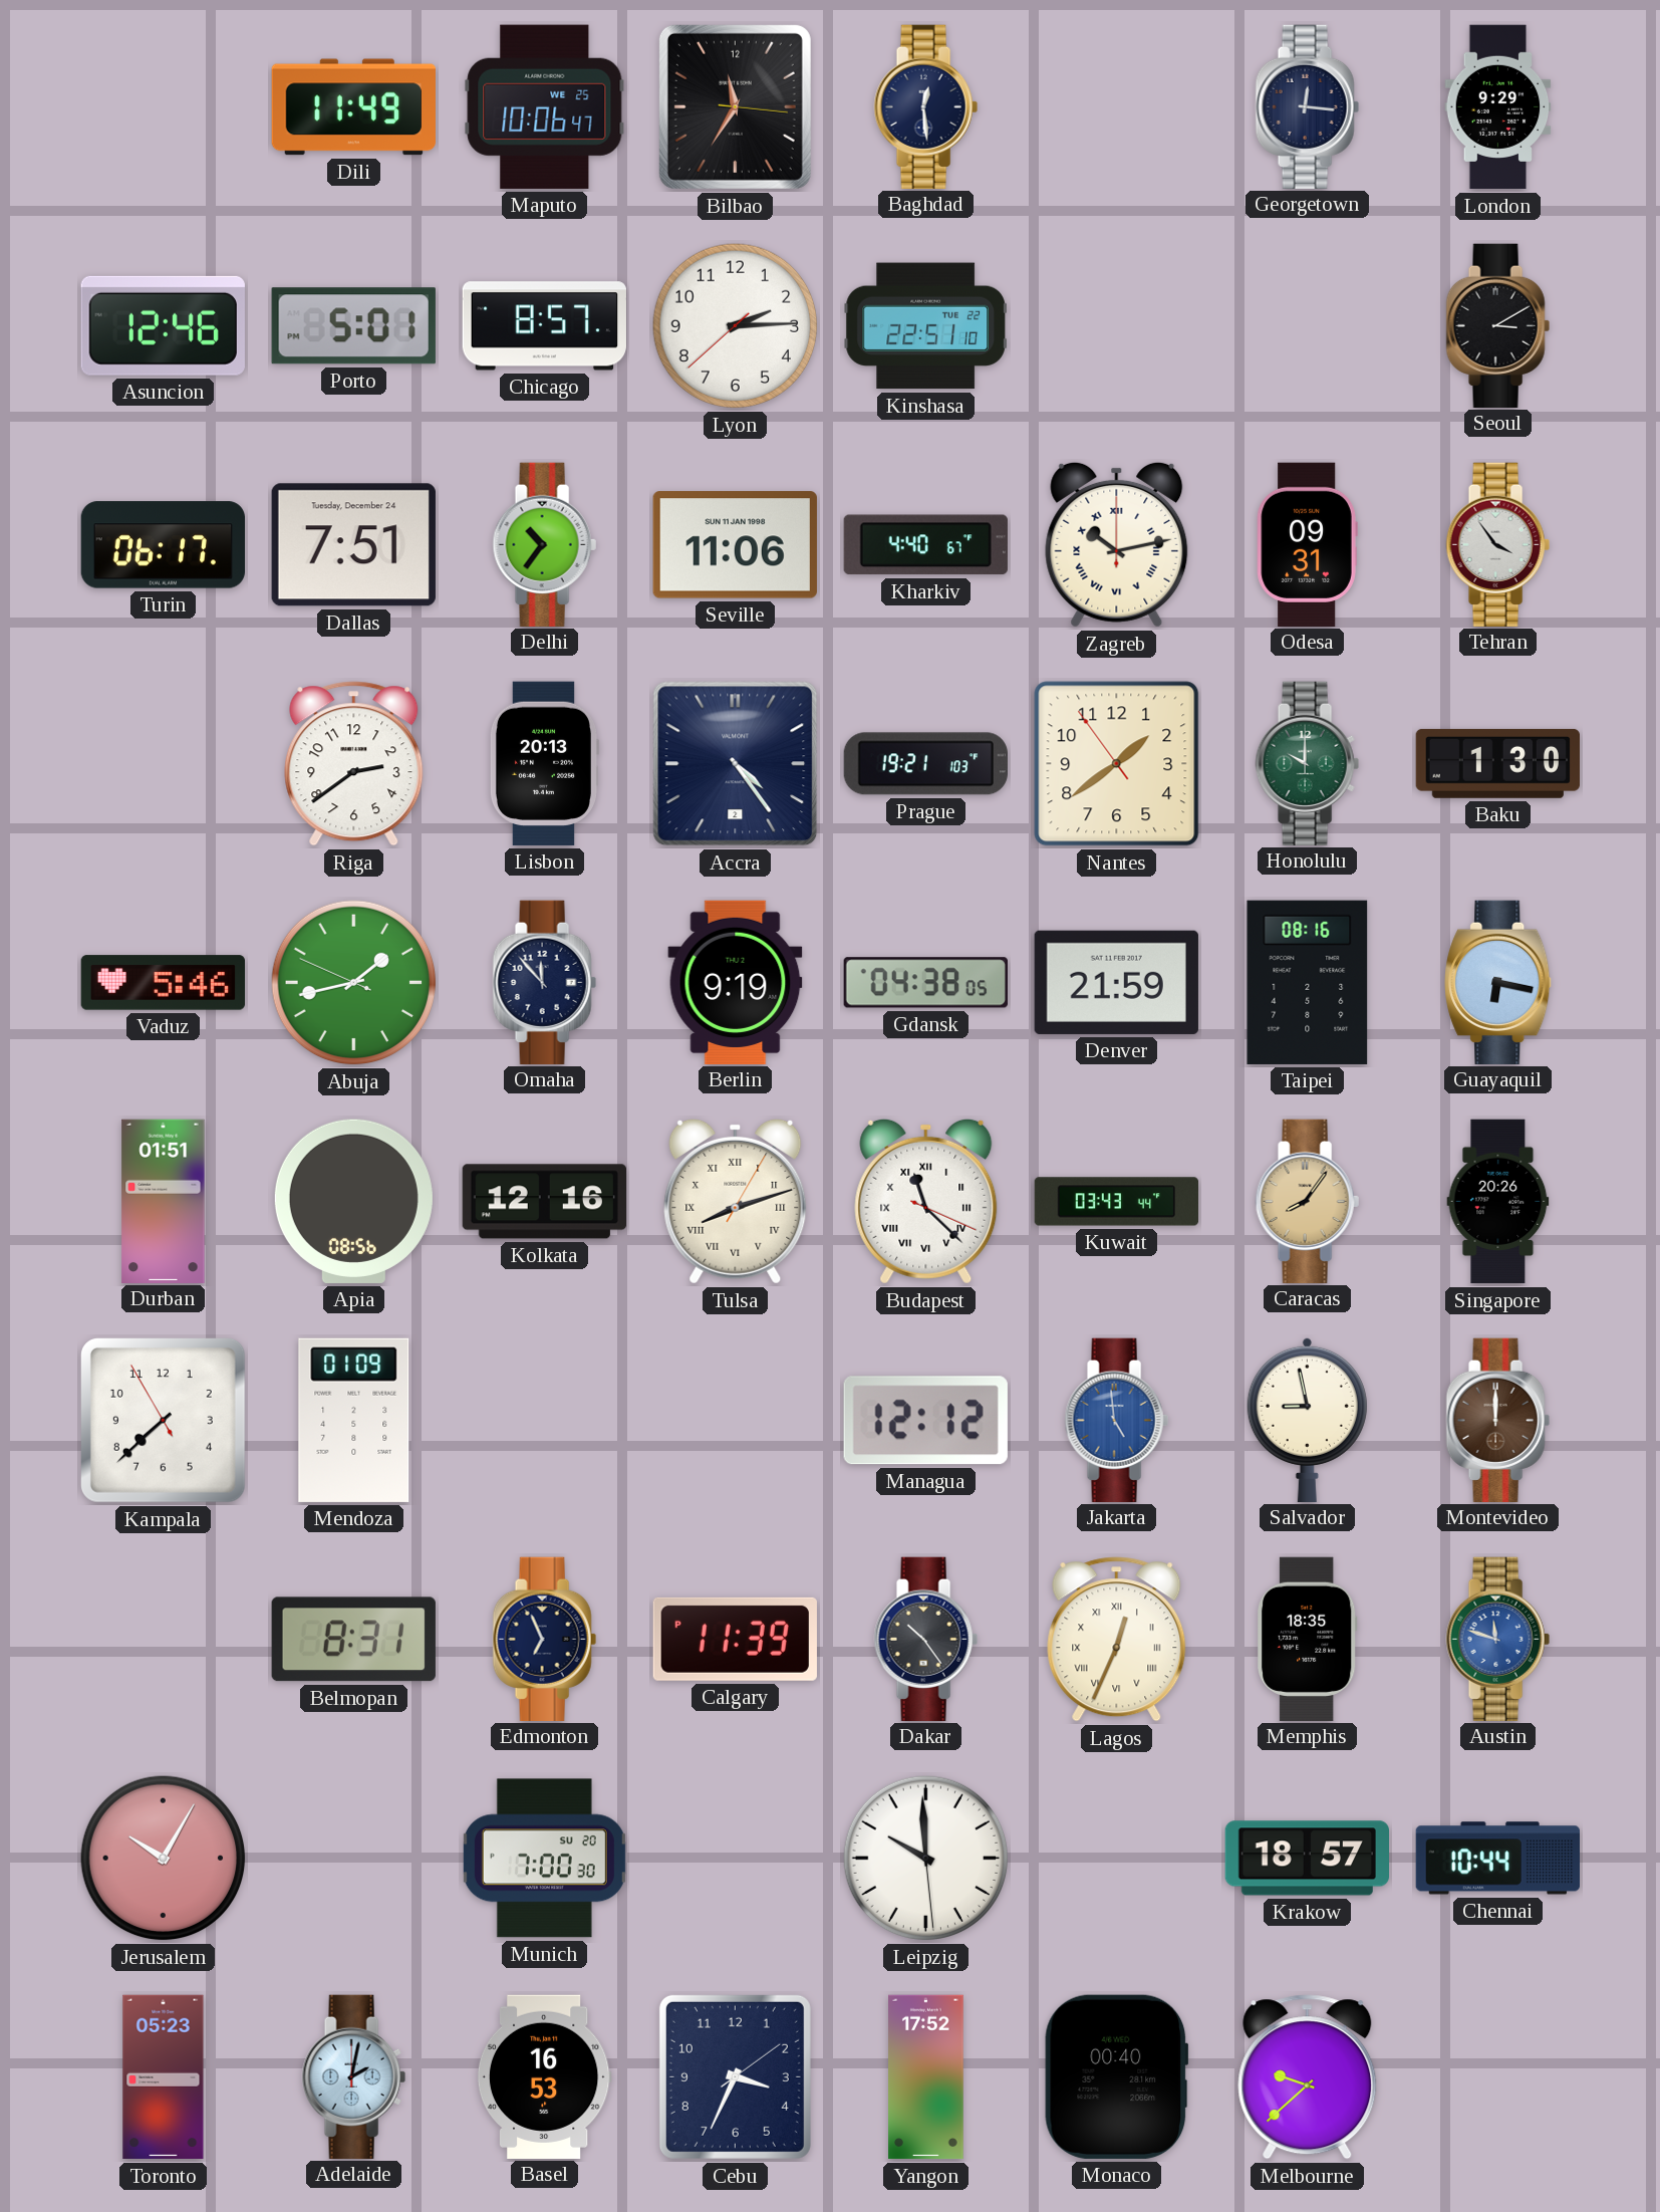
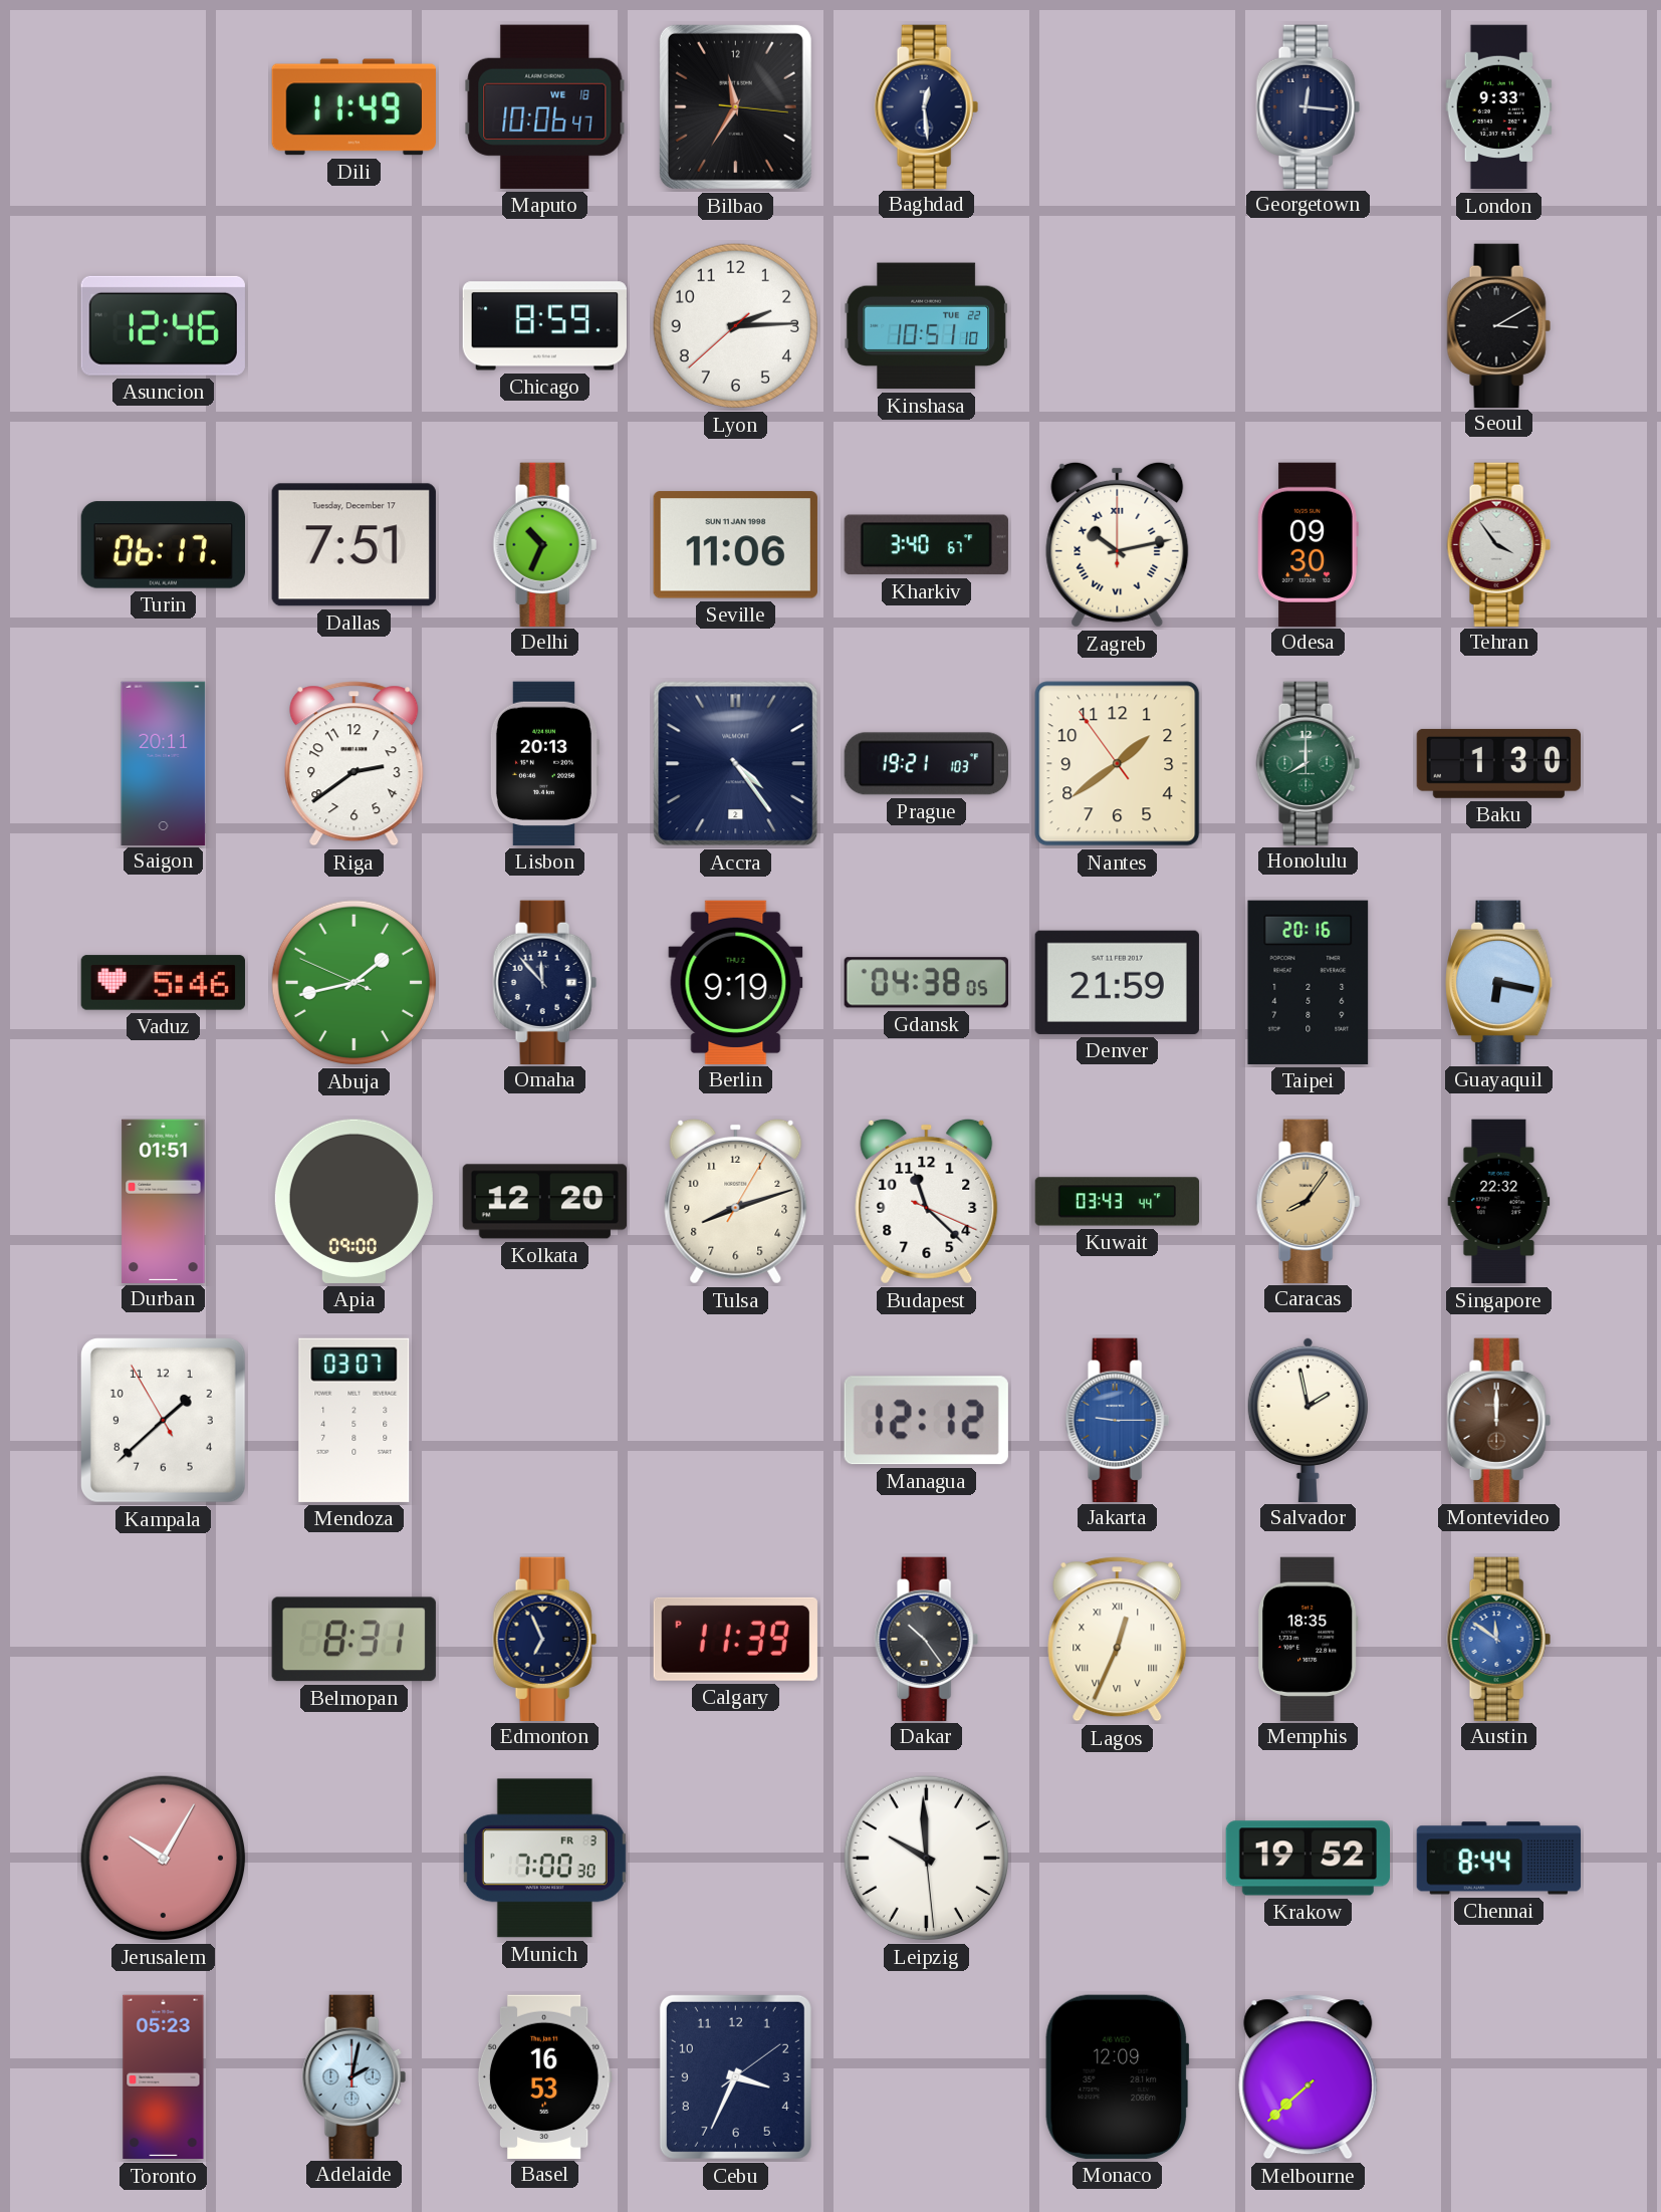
Maputo date: WE 25 -> WE 18
London: 9:29 -> 9:33
Porto: 5:01 -> none
Chicago: 8:57 -> 8:59
Kinshasa: 22:51 -> 10:51
Dallas date: Tuesday, December 24 -> Tuesday, December 17
Delhi: 10:36 -> 10:34
Kharkiv: 4:40 -> 3:40
Odesa: 09:31 -> 09:30
Saigon: none -> 20:11
Honolulu: 10:00 -> 8:00
Taipei: 08:16 -> 20:16
Apia: 08:56 -> 09:00
Kolkata: 12:16 -> 12:20
Tulsa numerals: Roman -> Arabic
Budapest numerals: Roman -> Arabic
Singapore: 20:26 -> 22:32
Kampala: 7:37 -> 1:37
Mendoza: 01:09 -> 03:07
Jakarta: 4:59 -> 9:15
Salvador: 8:58 -> 1:58
Austin: 11:48 -> 11:51
Munich date: SU 20 -> FR 3
Krakow: 18:57 -> 19:52
Chennai: 10:44 -> 8:44
Yangon: 17:52 -> none
Monaco: 00:40 -> 12:09
Melbourne: 9:38 -> 7:38
